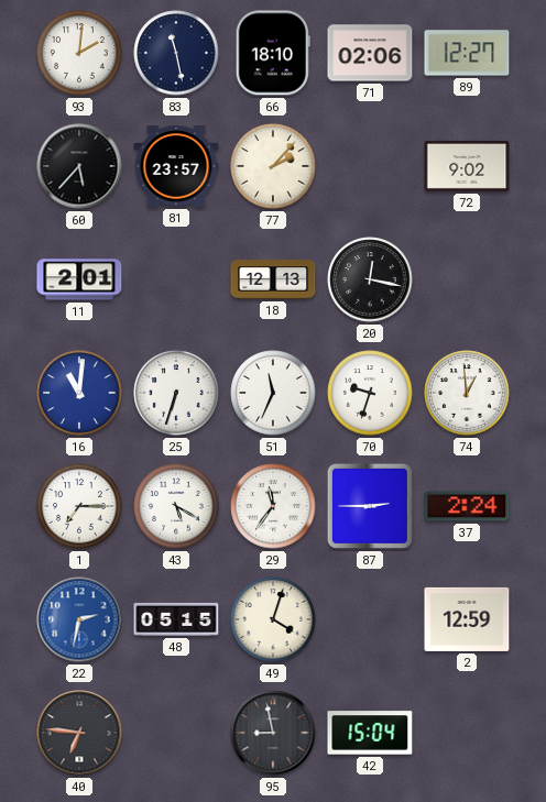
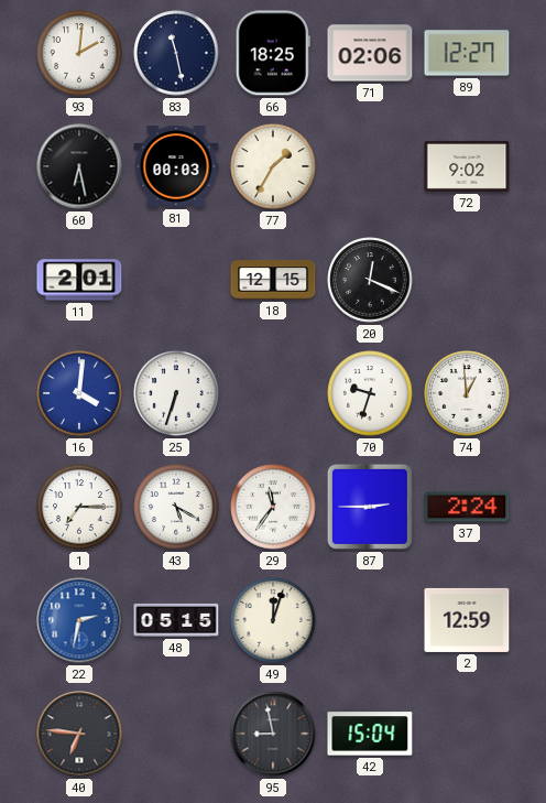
66: 18:10 -> 18:25
60: 5:37 -> 6:28
81: 23:57 -> 00:03
77: 2:07 -> 1:35
18: 12:13 -> 12:15
20: 12:17 -> 12:19
16: 11:01 -> 4:01
51: 11:34 -> none
49: 4:03 -> 12:03
